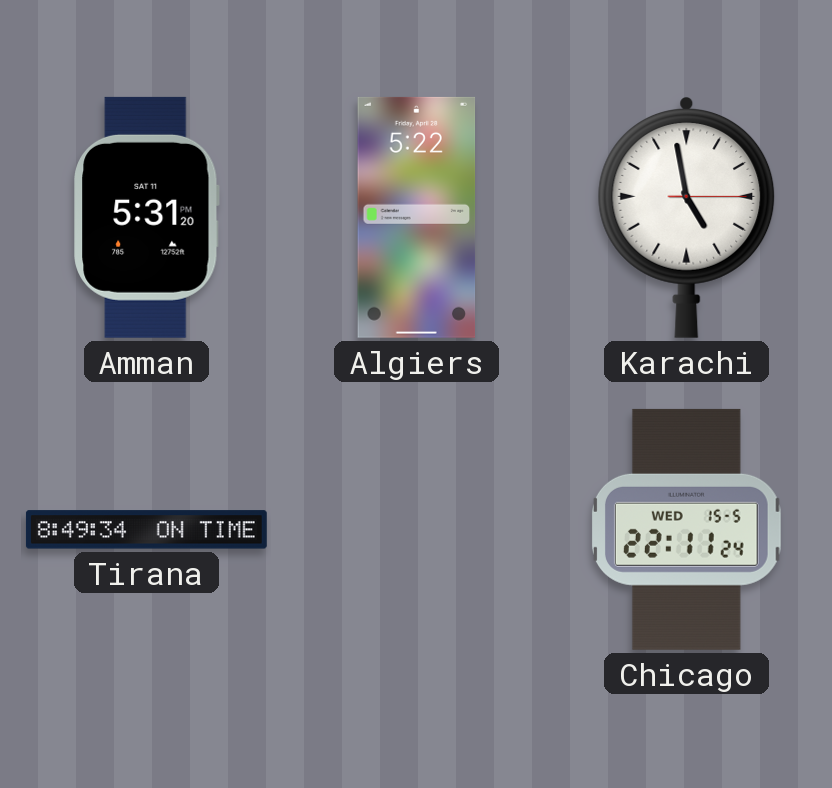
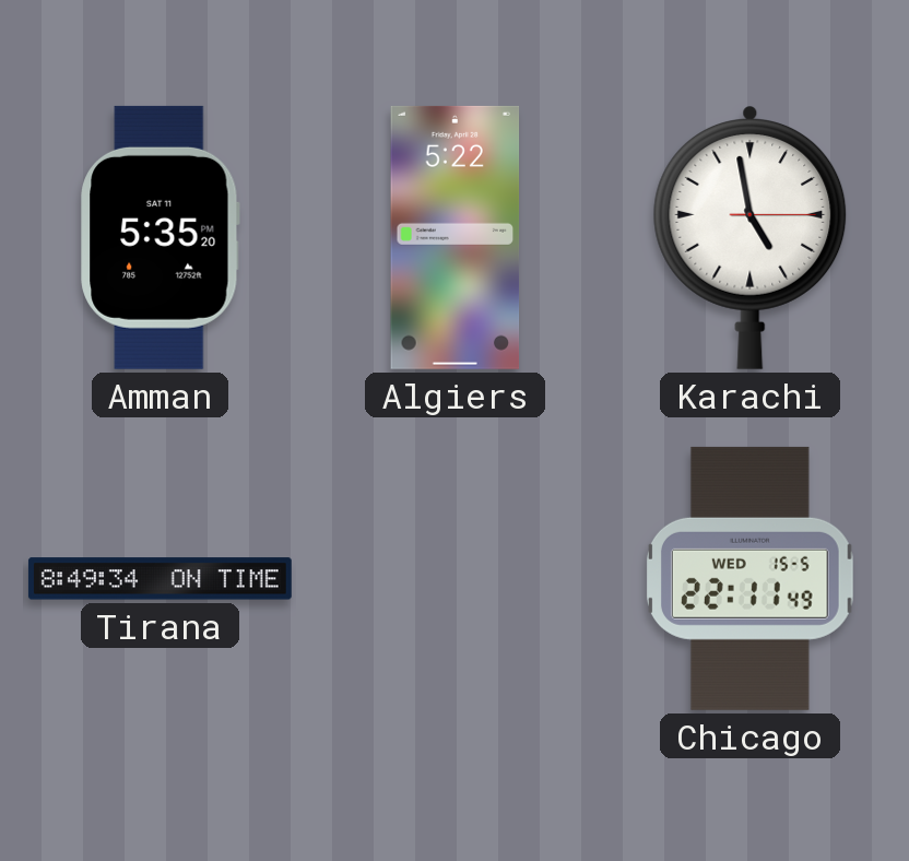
Amman: 5:31 -> 5:35
Chicago: 22:11:24 -> 22:11:49
